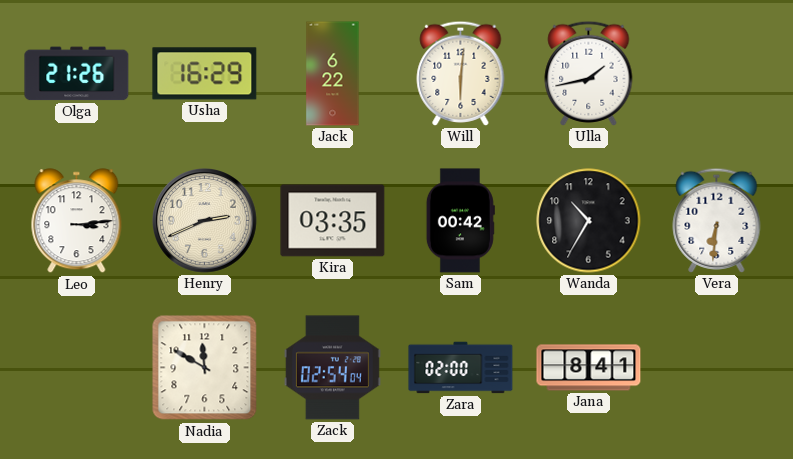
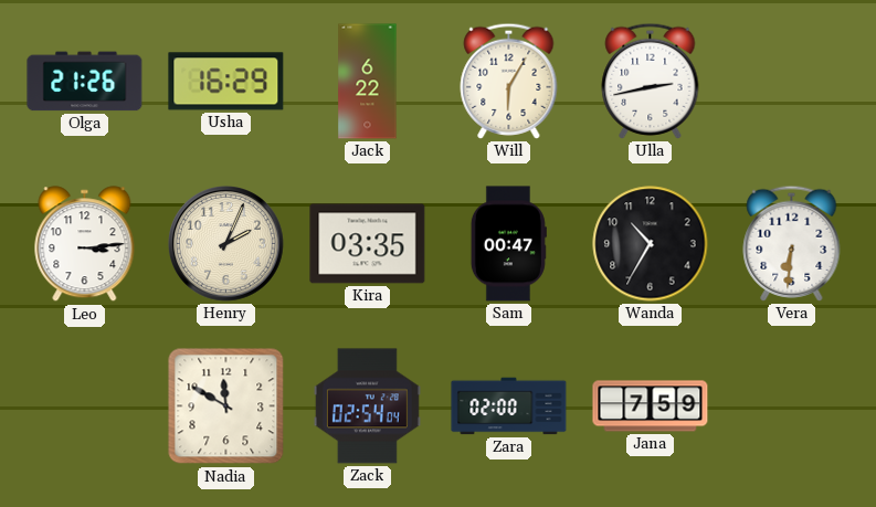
Will: 6:01 -> 6:05
Ulla: 1:43 -> 2:43
Henry: 2:41 -> 2:04
Sam: 00:42 -> 00:47
Jana: 8:41 -> 7:59
